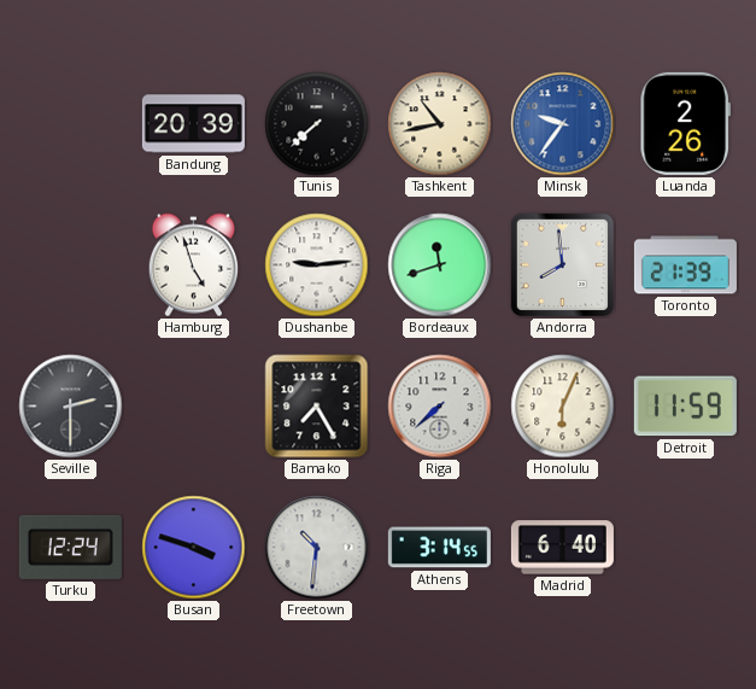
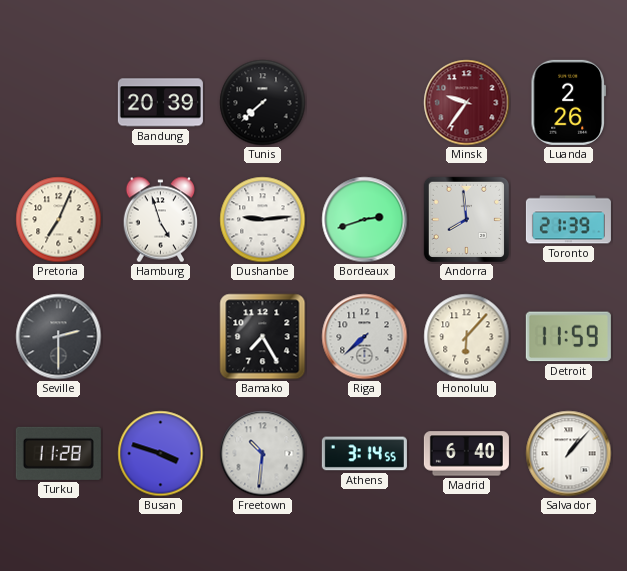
Tashkent: 10:43 -> none
Minsk dial: blue -> burgundy
Pretoria: none -> 7:04
Bordeaux: 11:42 -> 2:42
Honolulu: 6:04 -> 6:07
Turku: 12:24 -> 11:28
Salvador: none -> 1:07
